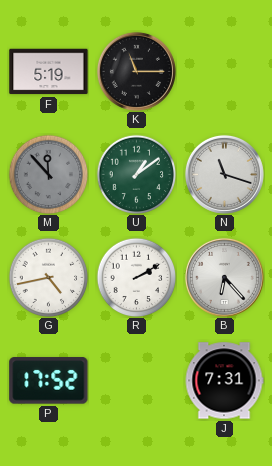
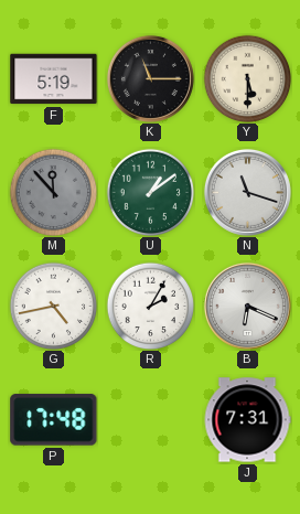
Y: none -> 5:30
R: 2:10 -> 2:05
B: 6:23 -> 6:19
P: 17:52 -> 17:48
